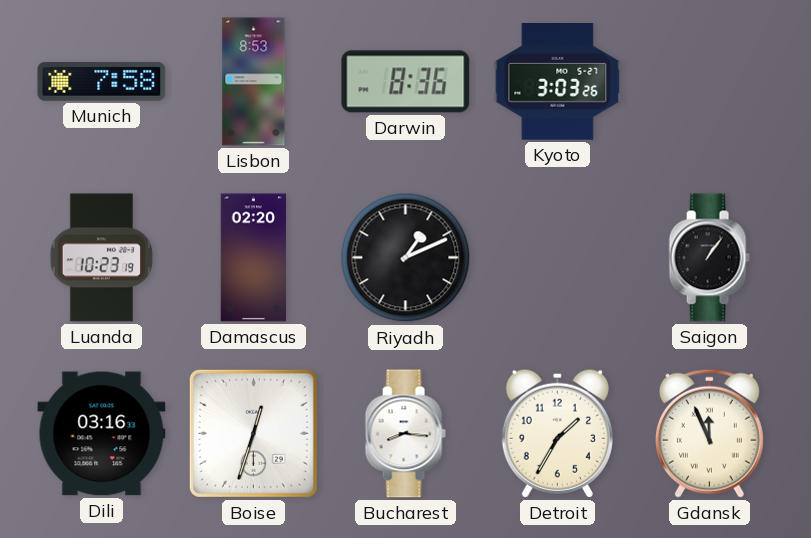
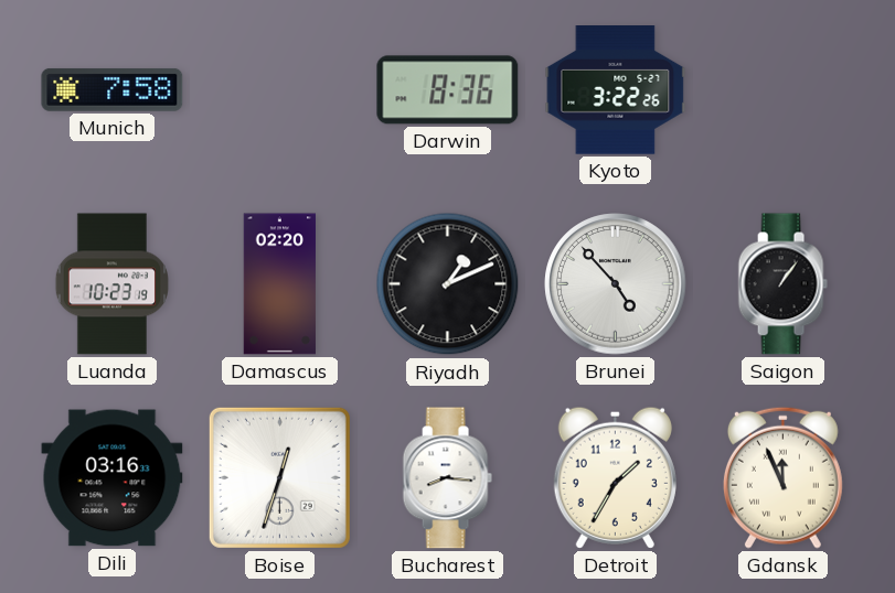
Lisbon: 8:53 -> none
Kyoto: 3:03 -> 3:22
Brunei: none -> 4:53
